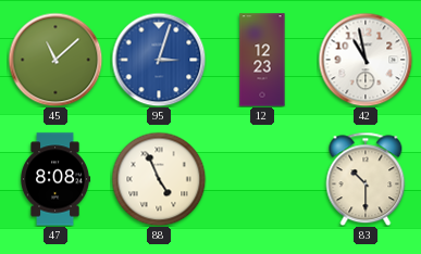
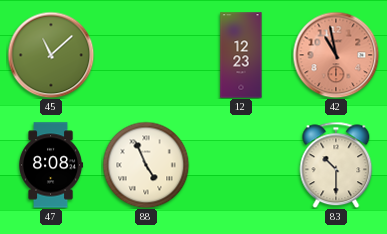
95: 3:03 -> none
42 dial: white -> salmon
